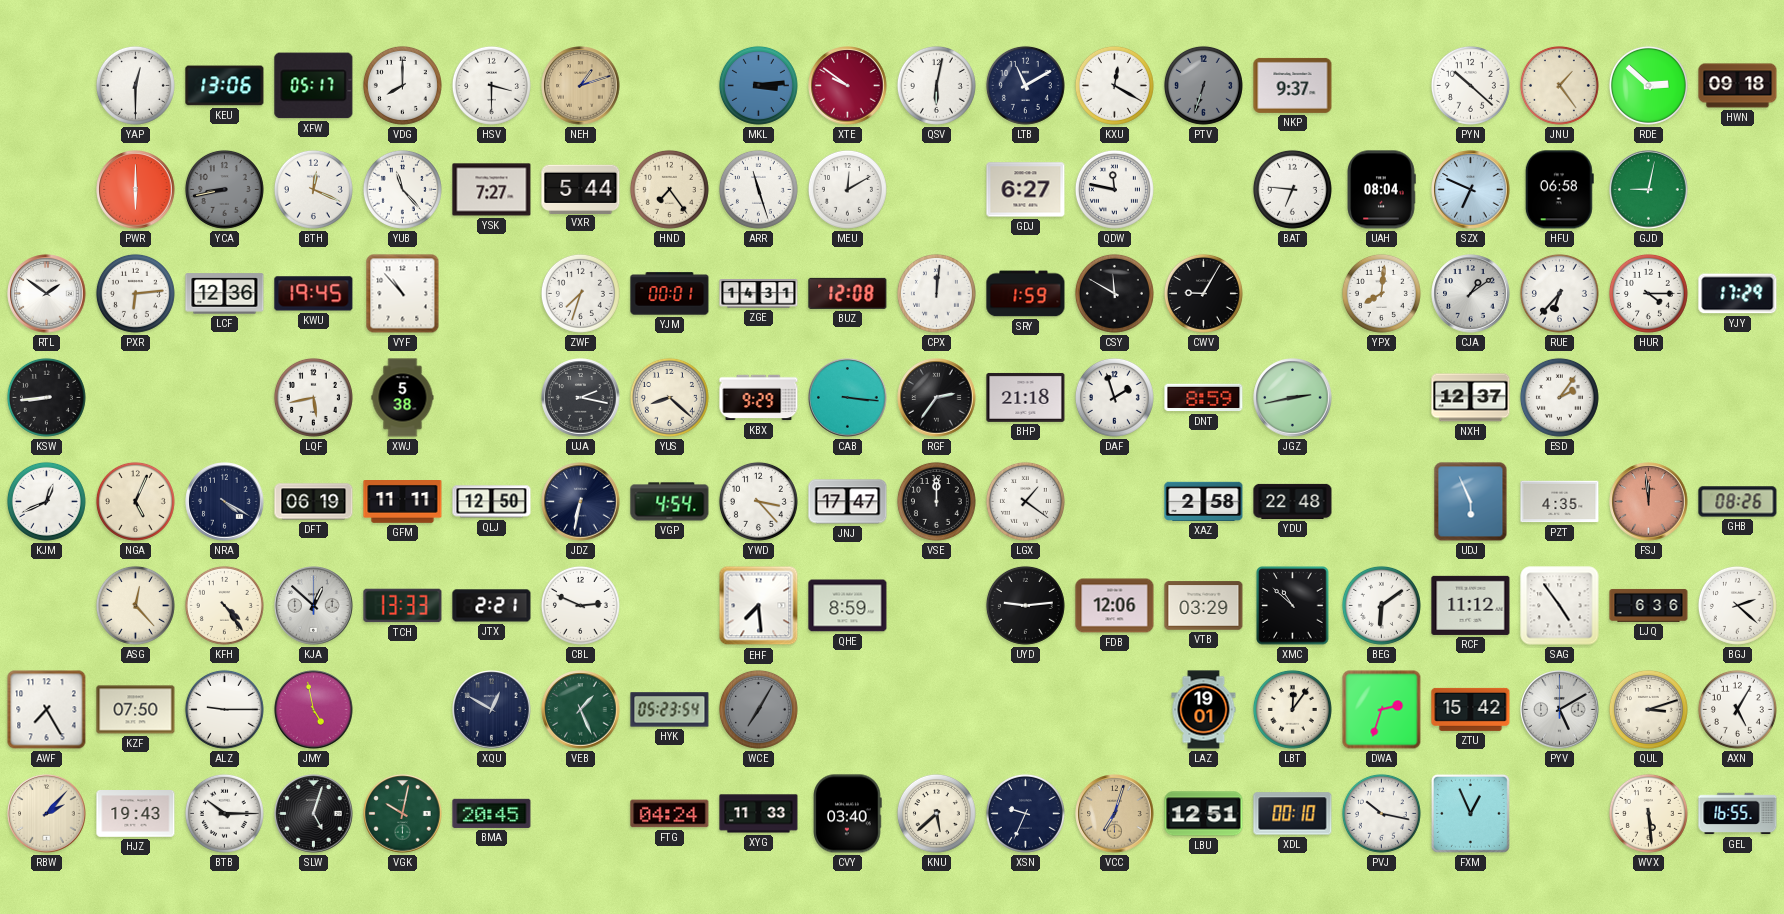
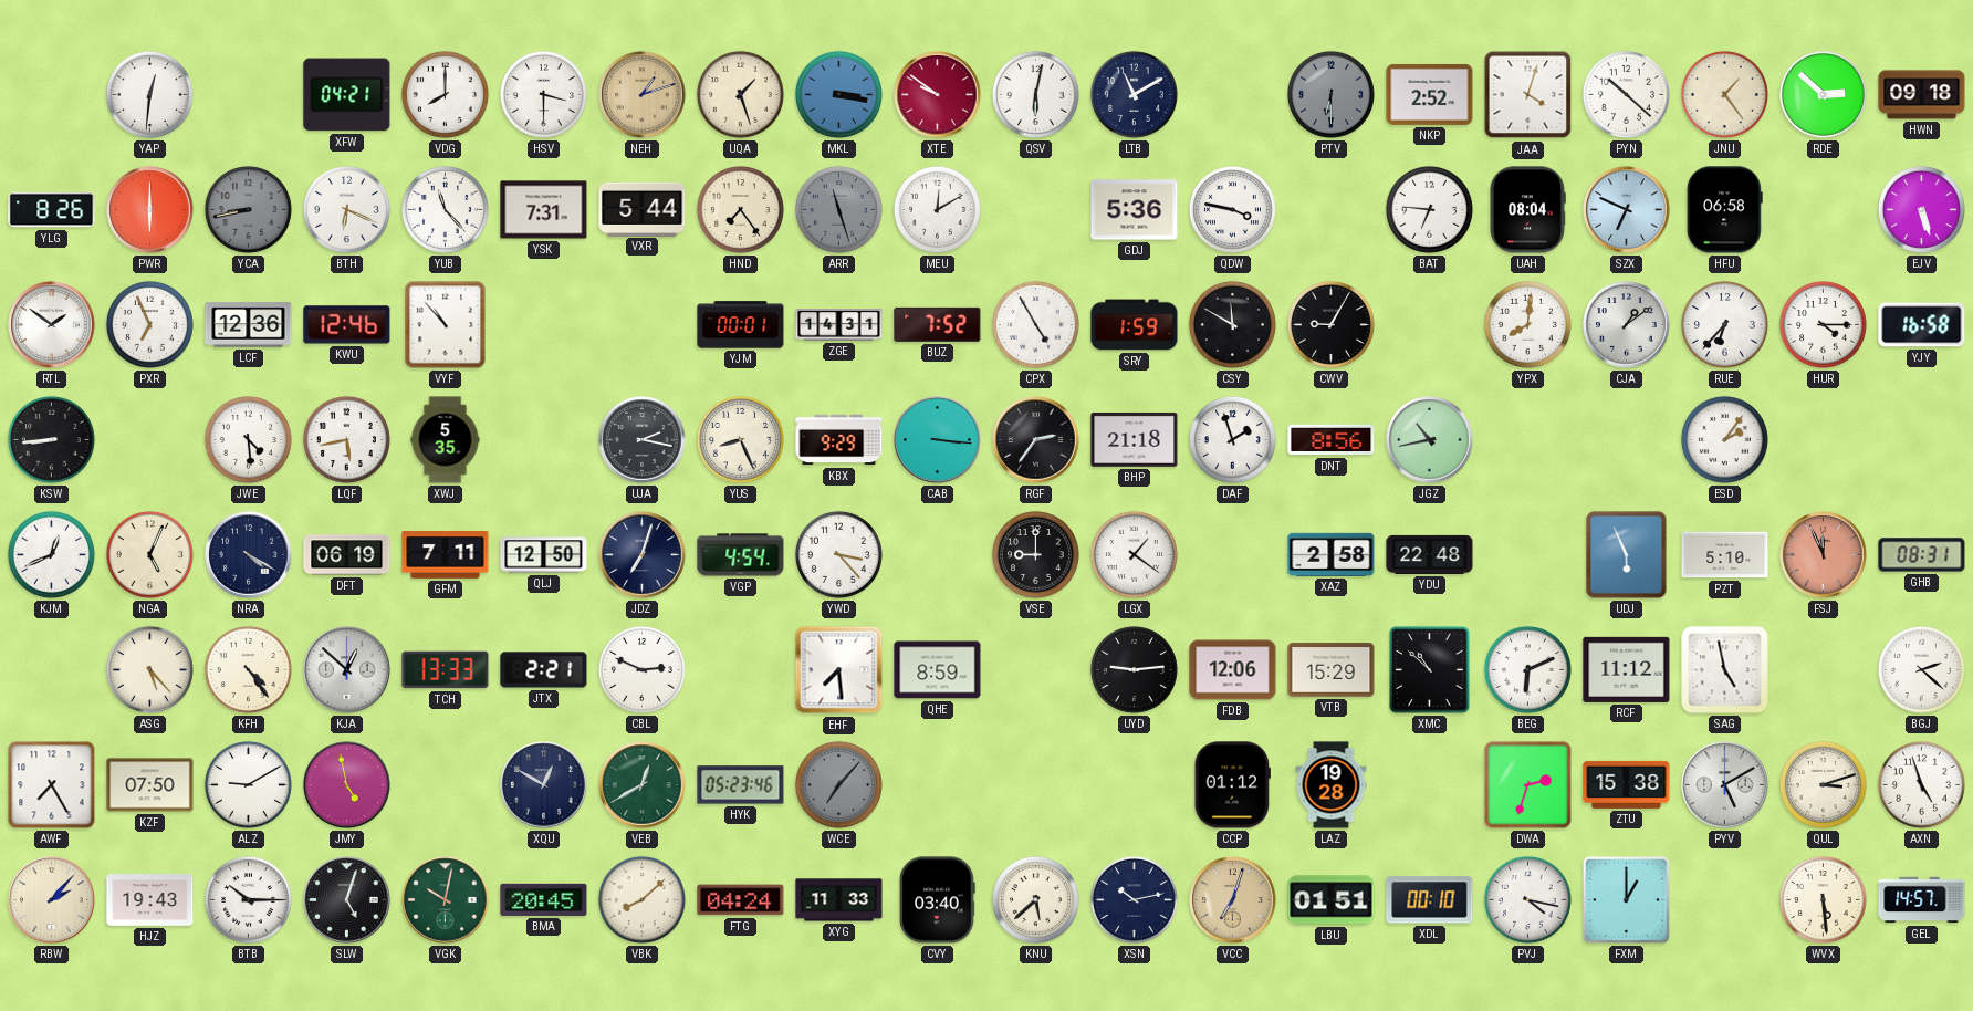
YAP: 12:30 -> 12:31
KEU: 13:06 -> none
XFW: 05:17 -> 04:21
UQA: none -> 1:27
MKL: 3:14 -> 3:17
KXU: 12:20 -> none
PTV: 6:33 -> 6:30
NKP: 9:37 -> 2:52
JAA: none -> 4:03
YLG: none -> 8:26
BTH: 12:19 -> 6:19
YSK: 7:27 -> 7:31
ARR dial: white -> grey
GDJ: 6:27 -> 5:36
QDW: 11:47 -> 3:47
GJD: 9:02 -> none
EJV: none -> 5:27
PXR: 6:14 -> 6:56
KWU: 19:45 -> 12:46
ZWF: 7:33 -> none
BUZ: 12:08 -> 7:52
CPX: 12:01 -> 4:55
YJY: 17:29 -> 16:58
JWE: none -> 4:29
XWJ: 5:38 -> 5:35
YUS: 8:22 -> 8:26
DNT: 8:59 -> 8:56
JGZ: 2:43 -> 10:43
NXH: 12:37 -> none
GFM: 11:11 -> 7:11
JDZ: 6:32 -> 7:03
JNJ: 17:47 -> none
VSE: 12:00 -> 9:00
PZT: 4:35 -> 5:10
FSJ: 11:59 -> 11:56
GHB: 08:26 -> 08:31
ASG: 12:23 -> 5:23
VTB: 03:29 -> 15:29
BEG: 6:09 -> 6:11
SAG: 4:54 -> 4:58
LJQ: 6:36 -> none
ALZ: 9:15 -> 9:10
VEB: 1:26 -> 12:40
HYK: 05:23:54 -> 05:23:46
WCE: 7:05 -> 7:07
CCP: none -> 01:12
LAZ: 19:01 -> 19:28
LBT: 12:06 -> none
ZTU: 15:42 -> 15:38
AXN: 5:05 -> 4:57
VBK: none -> 8:08
XSN: 9:34 -> 10:13
LBU: 12:51 -> 01:51
PVJ: 10:17 -> 4:17
FXM: 12:56 -> 1:00
GEL: 16:55 -> 14:57
